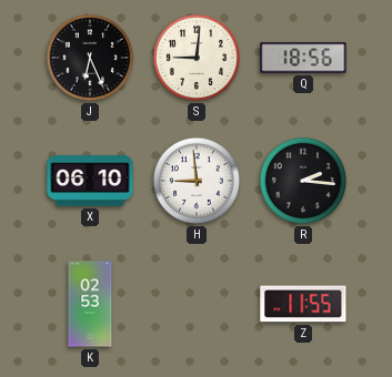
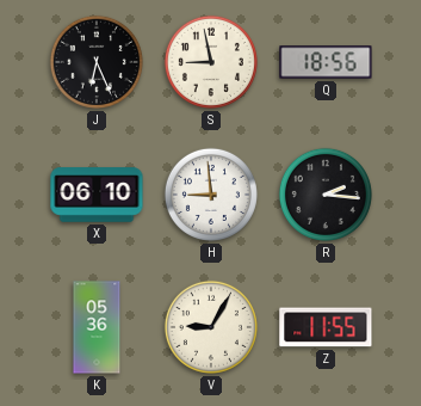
S: 9:01 -> 8:58
K: 02:53 -> 05:36
V: none -> 9:05
